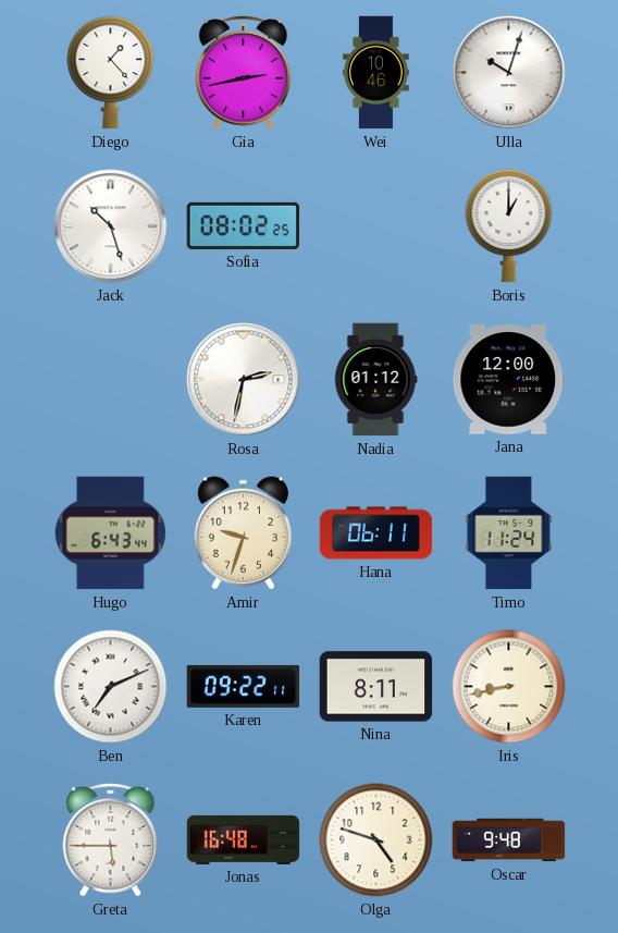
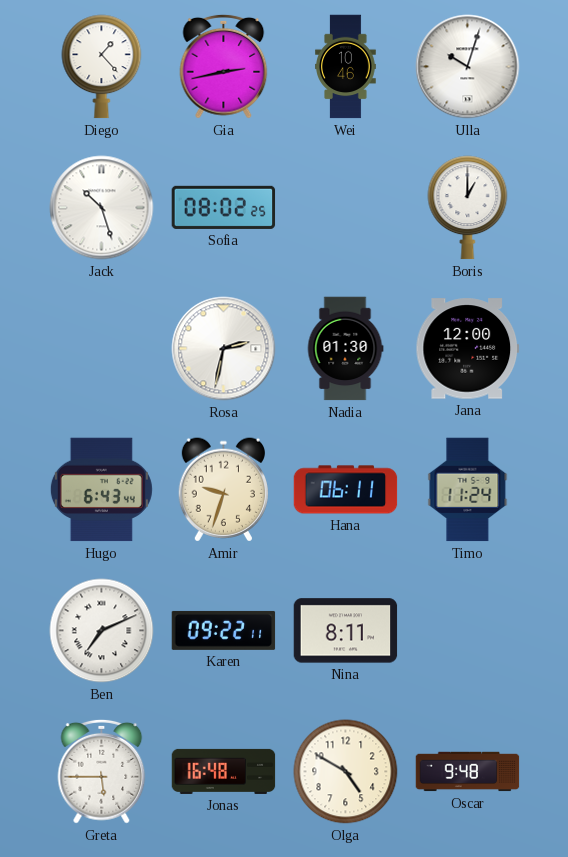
Nadia: 01:12 -> 01:30
Iris: 8:43 -> none
Olga: 4:48 -> 4:50
